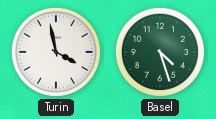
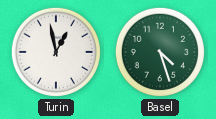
Turin: 3:58 -> 12:58
